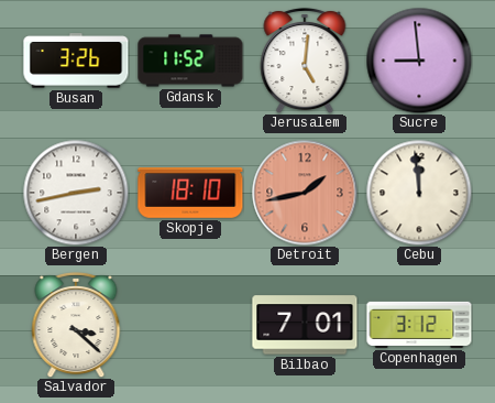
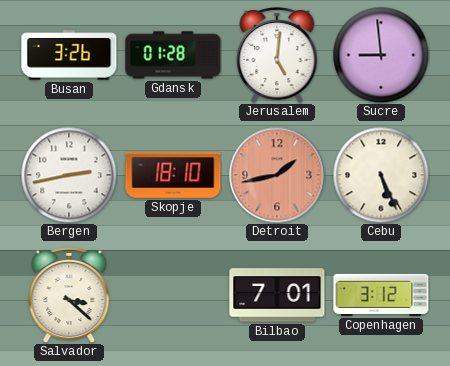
Gdansk: 11:52 -> 01:28
Cebu: 11:59 -> 5:26
